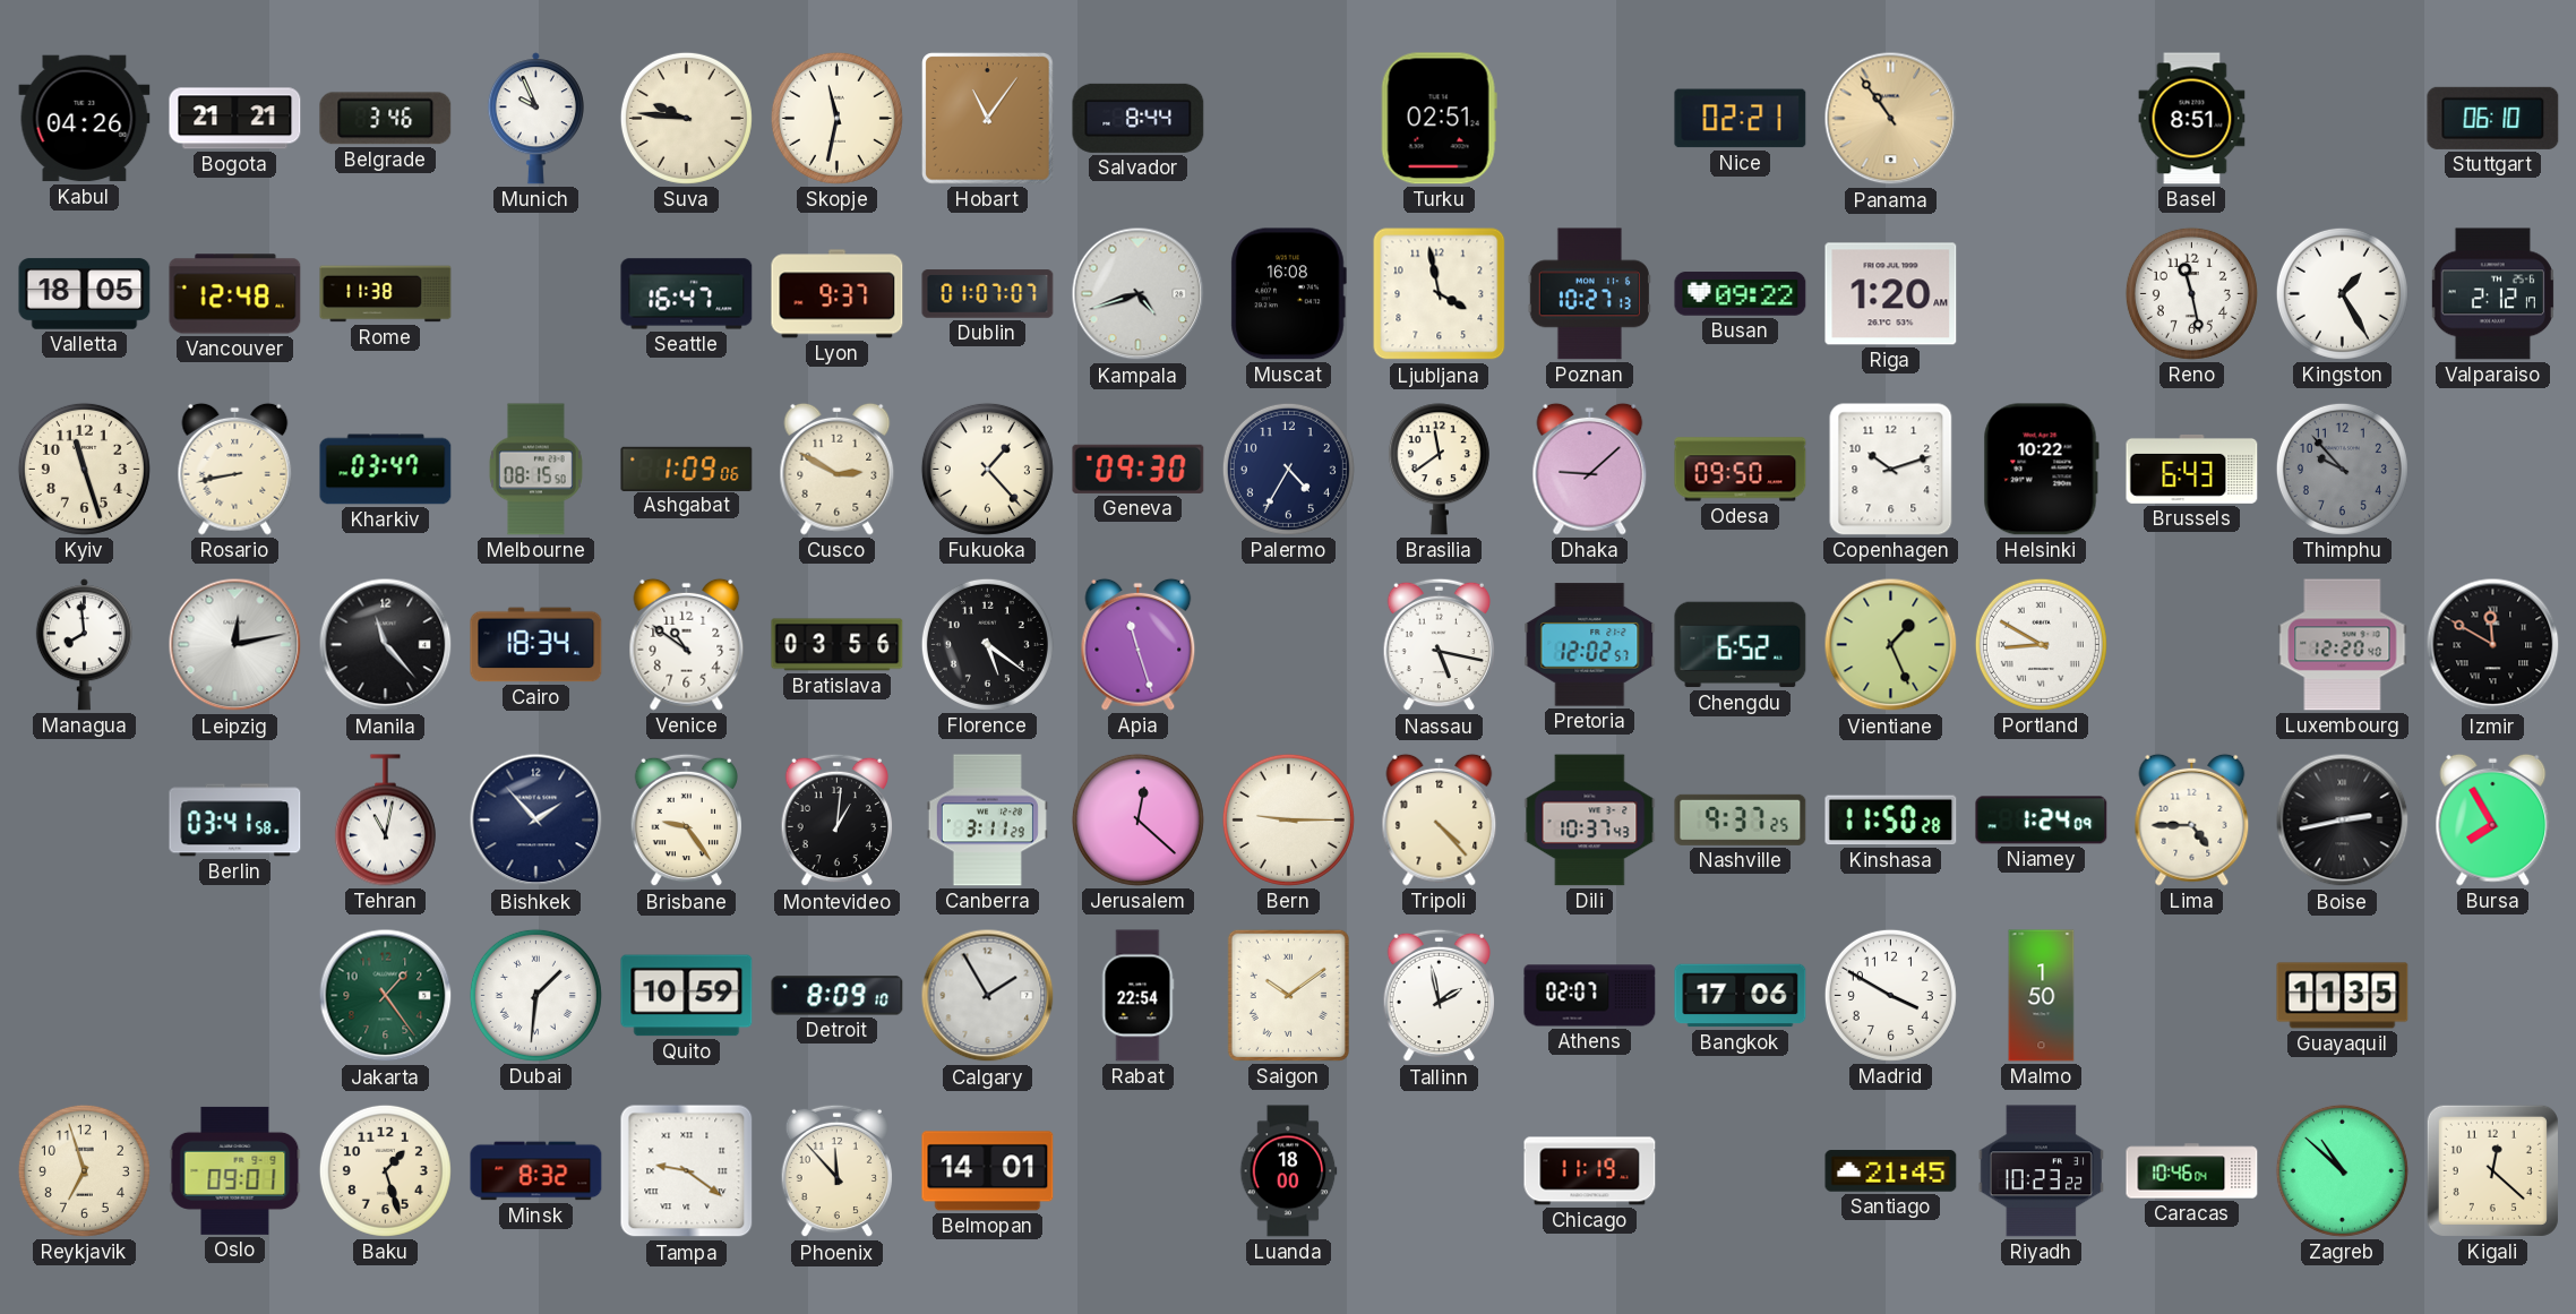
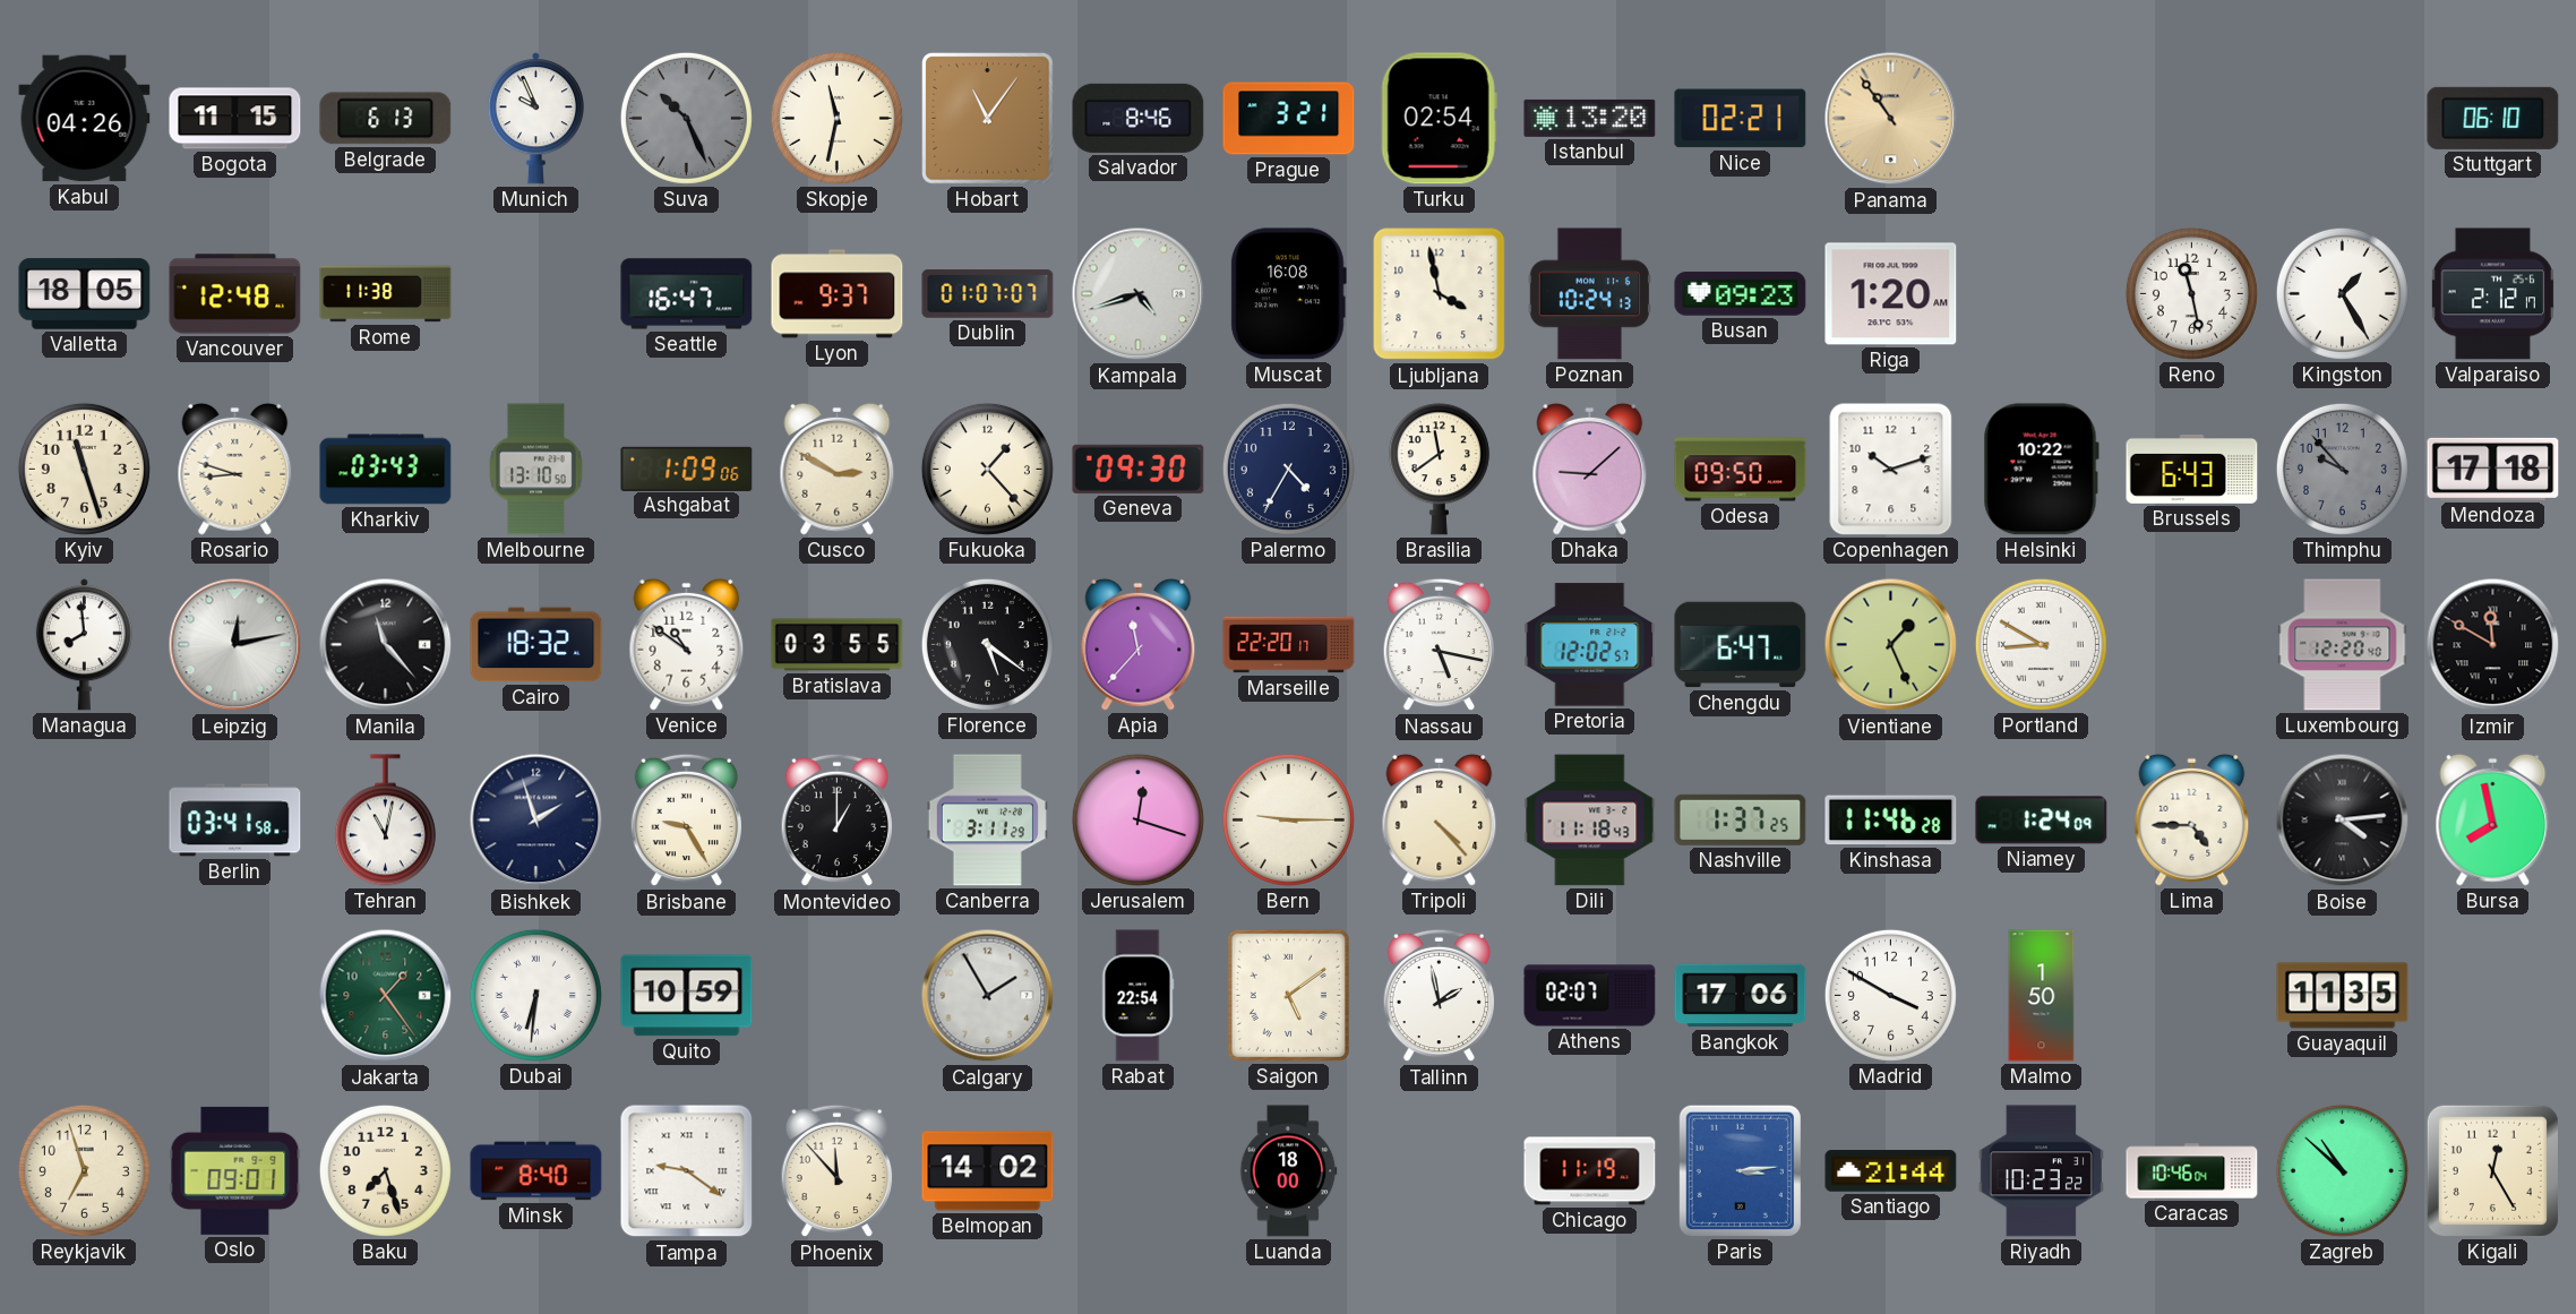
Bogota: 21:21 -> 11:15
Belgrade: 3:46 -> 6:13
Suva: 9:46 -> 10:26
Suva dial: cream -> grey
Salvador: 8:44 -> 8:46
Prague: none -> 3:21
Turku: 02:51 -> 02:54
Istanbul: none -> 13:20
Basel: 8:51 -> none
Poznan: 10:27 -> 10:24
Busan: 09:22 -> 09:23
Rosario: 8:43 -> 8:48
Kharkiv: 03:47 -> 03:43
Melbourne: 08:15 -> 13:10
Mendoza: none -> 17:18
Cairo: 18:34 -> 18:32
Bratislava: 03:56 -> 03:55
Apia: 11:27 -> 11:37
Marseille: none -> 22:20
Chengdu: 6:52 -> 6:47
Bishkek: 1:53 -> 1:57
Brisbane: 9:24 -> 9:25
Montevideo: 1:01 -> 1:00
Jerusalem: 12:22 -> 12:18
Dili: 10:37 -> 11:18
Nashville: 9:37 -> 1:37
Kinshasa: 11:50 -> 11:46
Boise: 2:43 -> 4:14
Bursa: 7:55 -> 7:58
Dubai: 1:31 -> 6:31
Detroit: 8:09 -> none
Saigon: 10:09 -> 5:09
Baku: 1:27 -> 7:27
Minsk: 8:32 -> 8:40
Belmopan: 14:01 -> 14:02
Paris: none -> 3:14
Santiago: 21:45 -> 21:44
Kigali: 12:22 -> 12:25
